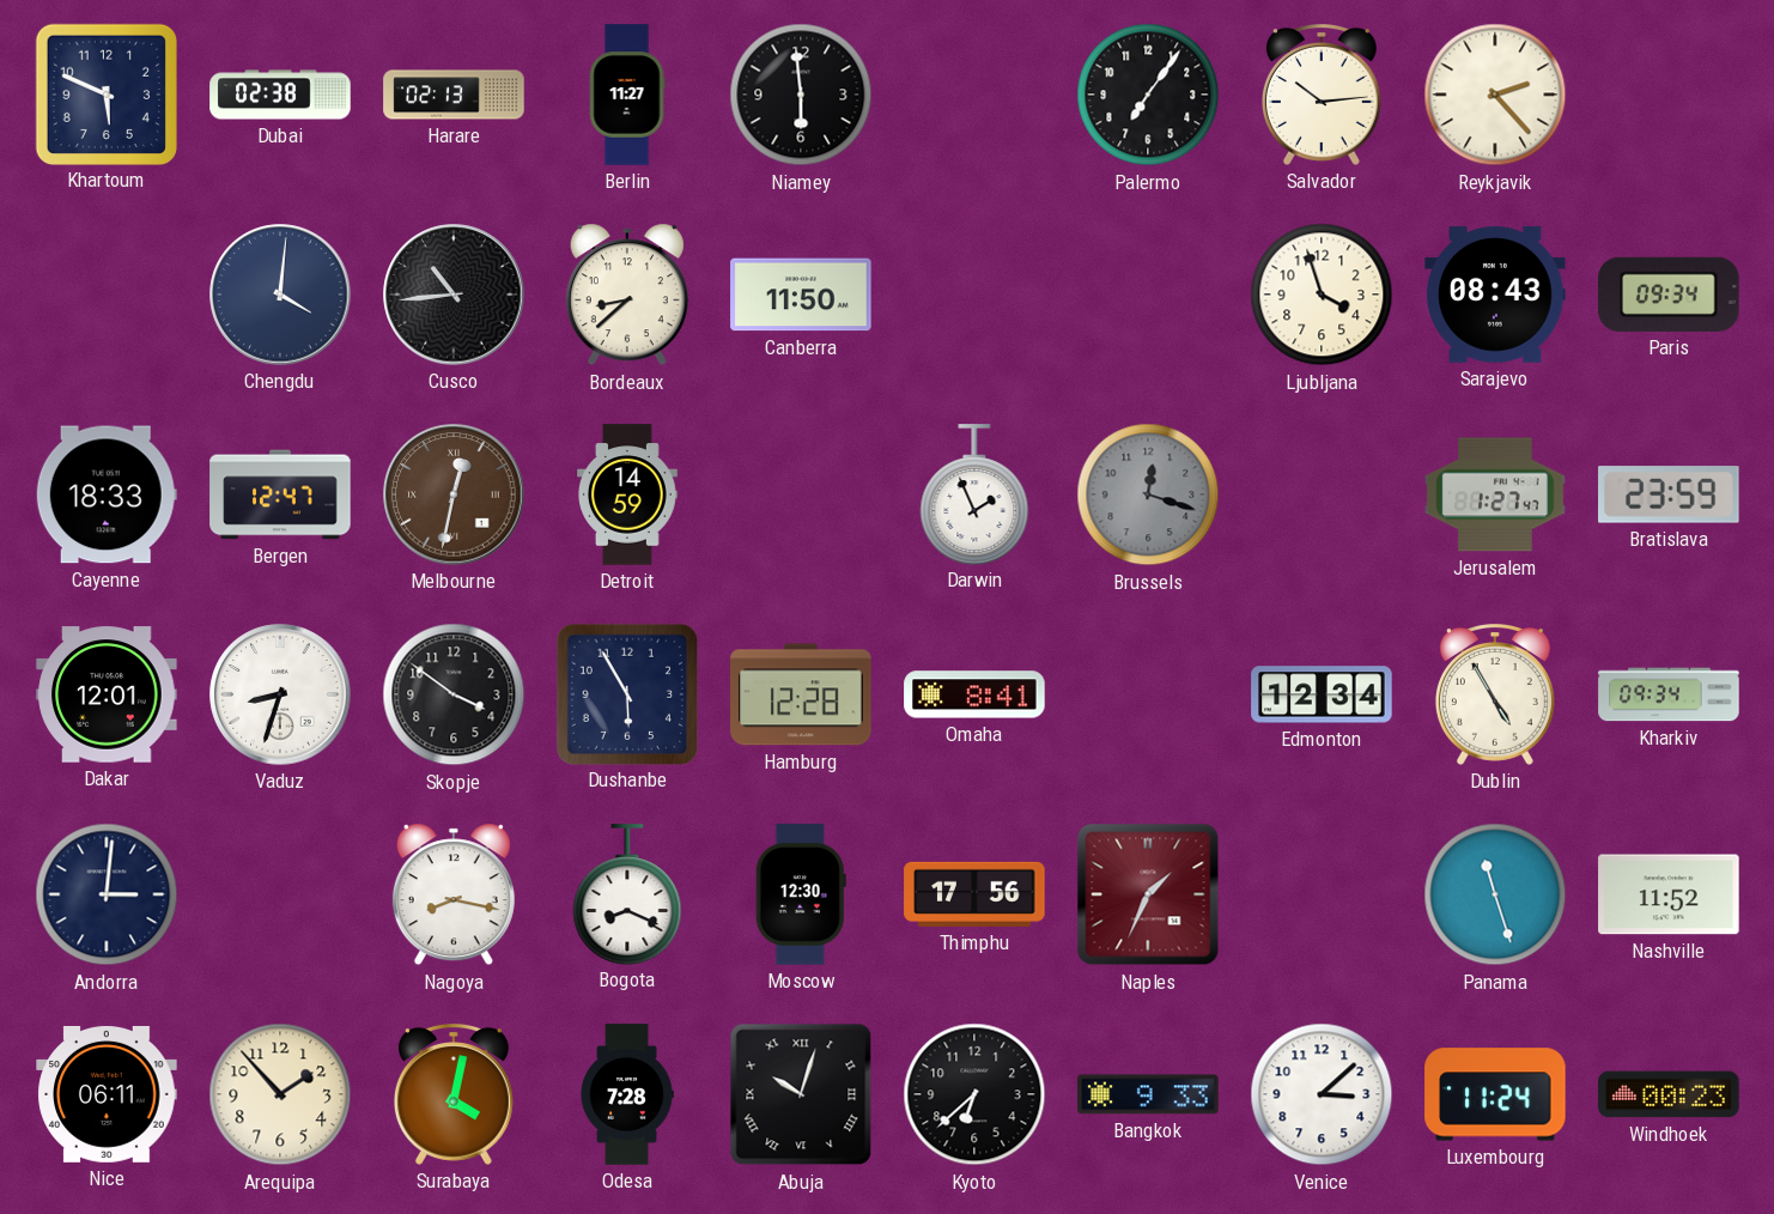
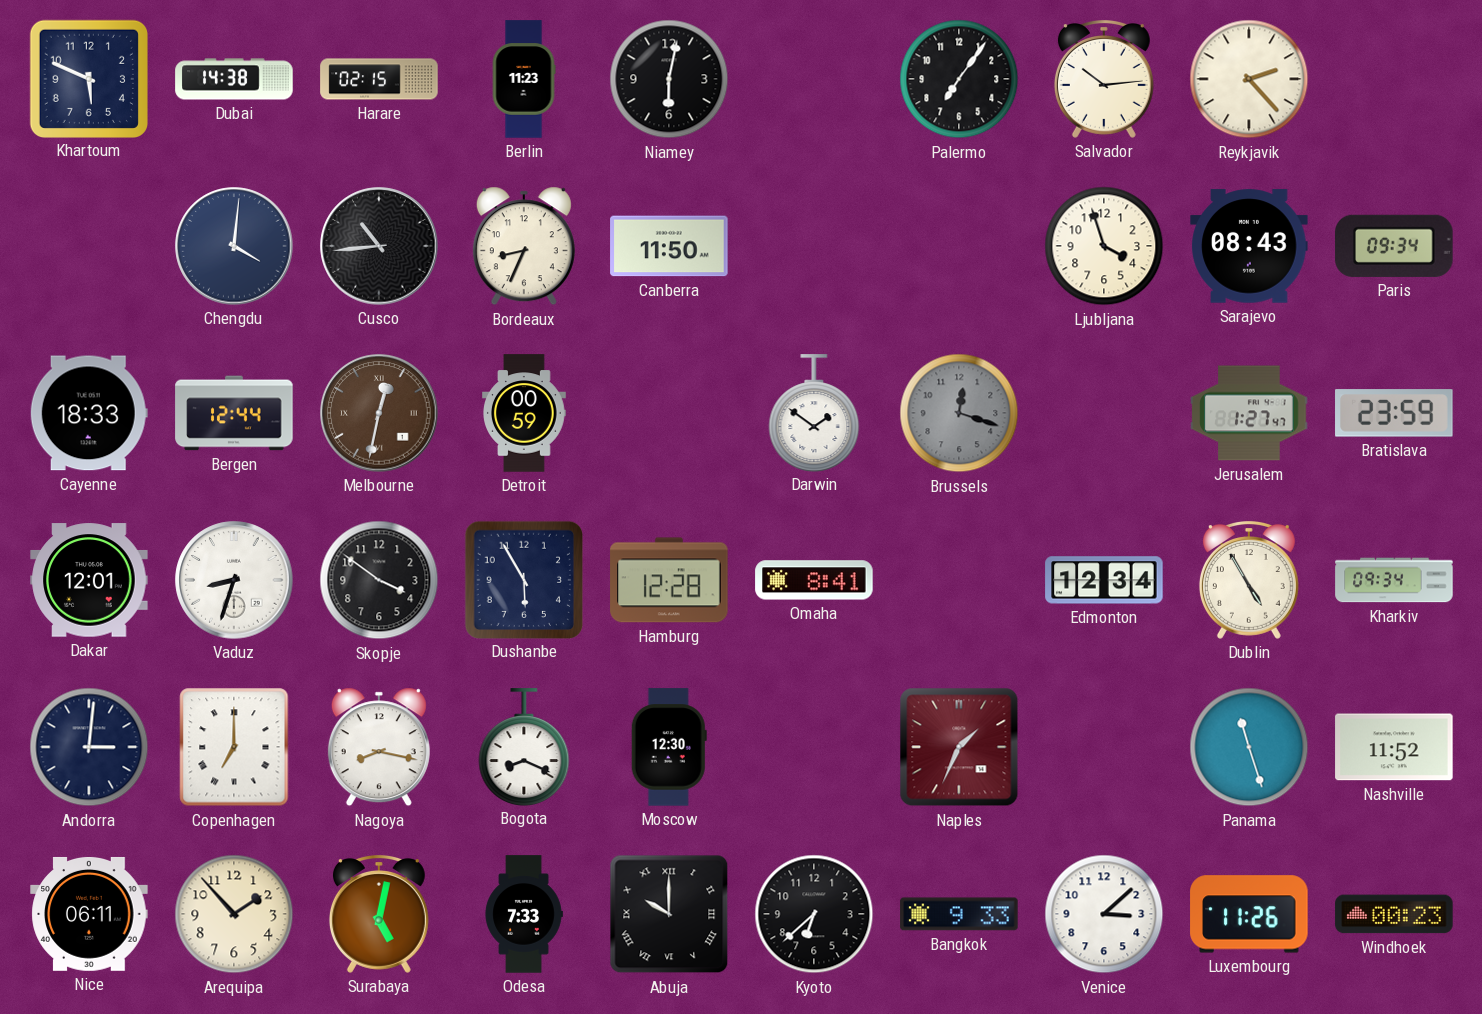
Dubai: 02:38 -> 14:38
Harare: 02:13 -> 02:15
Berlin: 11:27 -> 11:23
Niamey: 5:59 -> 6:02
Bordeaux: 8:38 -> 8:34
Bergen: 12:47 -> 12:44
Detroit: 14:59 -> 00:59
Darwin: 1:56 -> 1:51
Copenhagen: none -> 7:00
Thimphu: 17:56 -> none
Surabaya: 4:02 -> 5:02
Odesa: 7:28 -> 7:33
Abuja: 10:03 -> 10:00
Luxembourg: 11:24 -> 11:26
